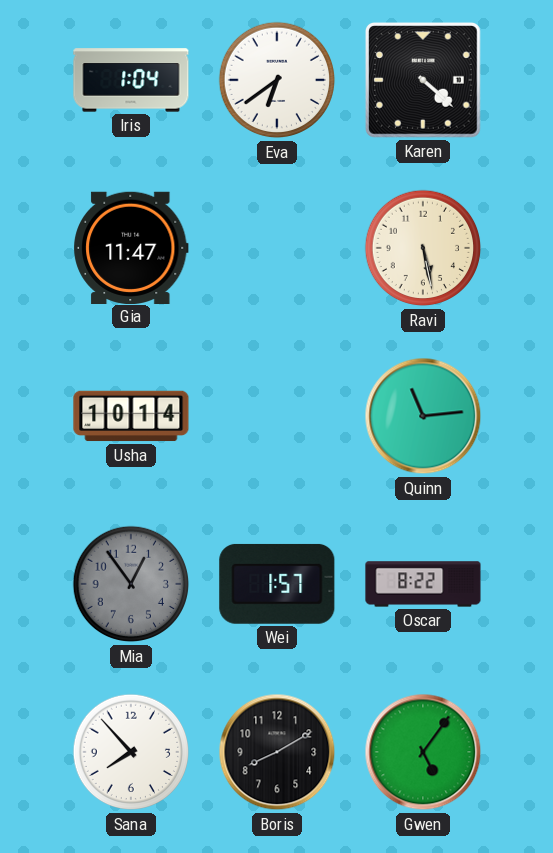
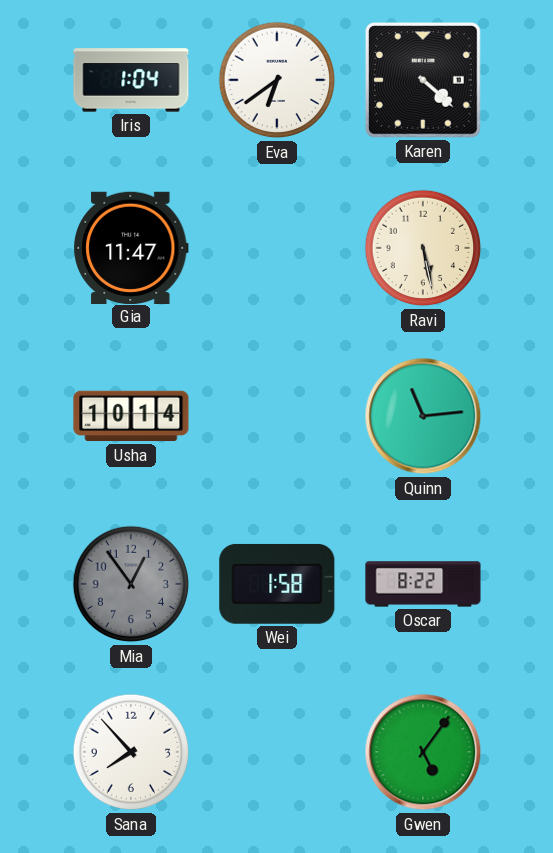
Wei: 1:57 -> 1:58
Boris: 8:10 -> none
